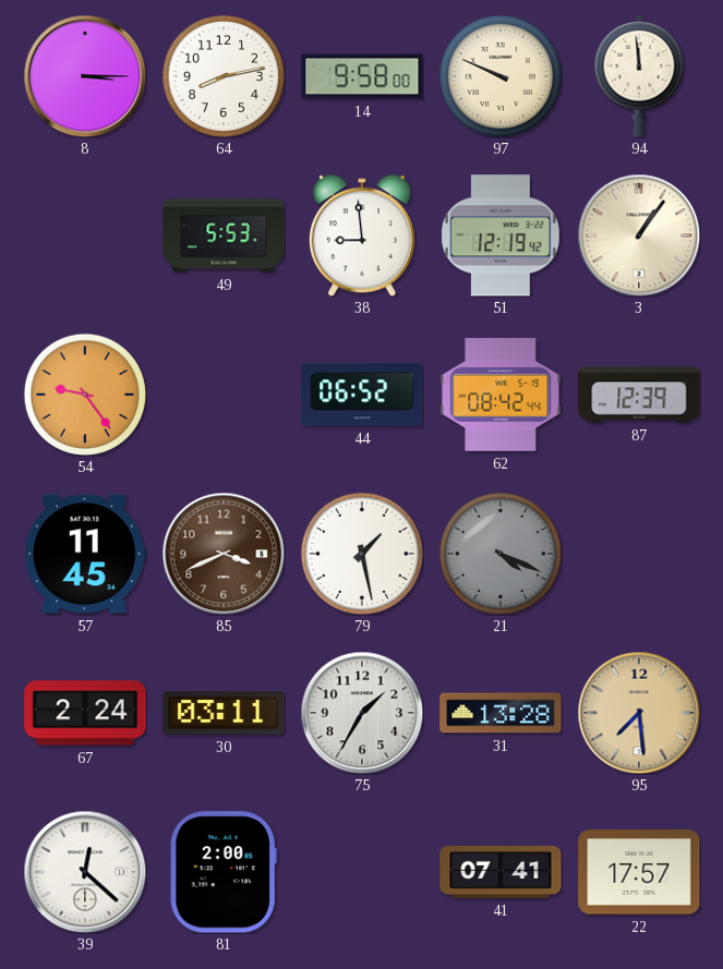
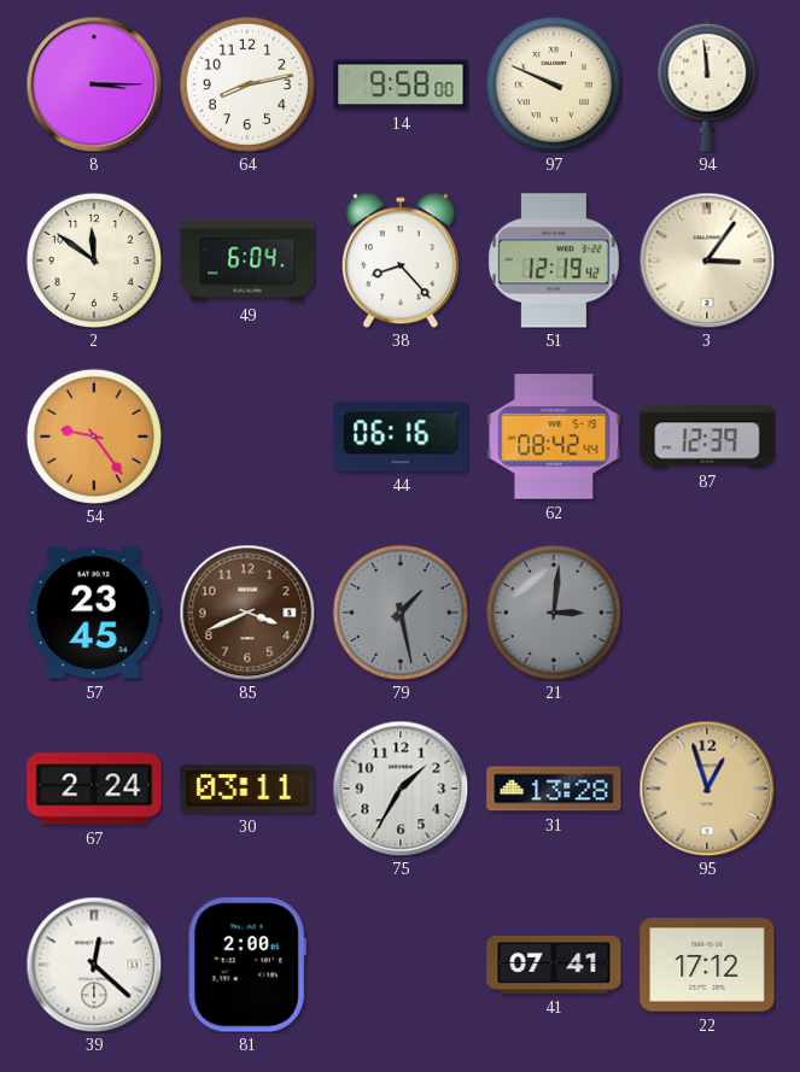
2: none -> 11:51
49: 5:53 -> 6:04
38: 8:59 -> 8:23
3: 1:06 -> 3:06
44: 06:52 -> 06:16
57: 11:45 -> 23:45
79 dial: white -> grey
21: 4:19 -> 3:01
95: 7:29 -> 12:57
22: 17:57 -> 17:12
